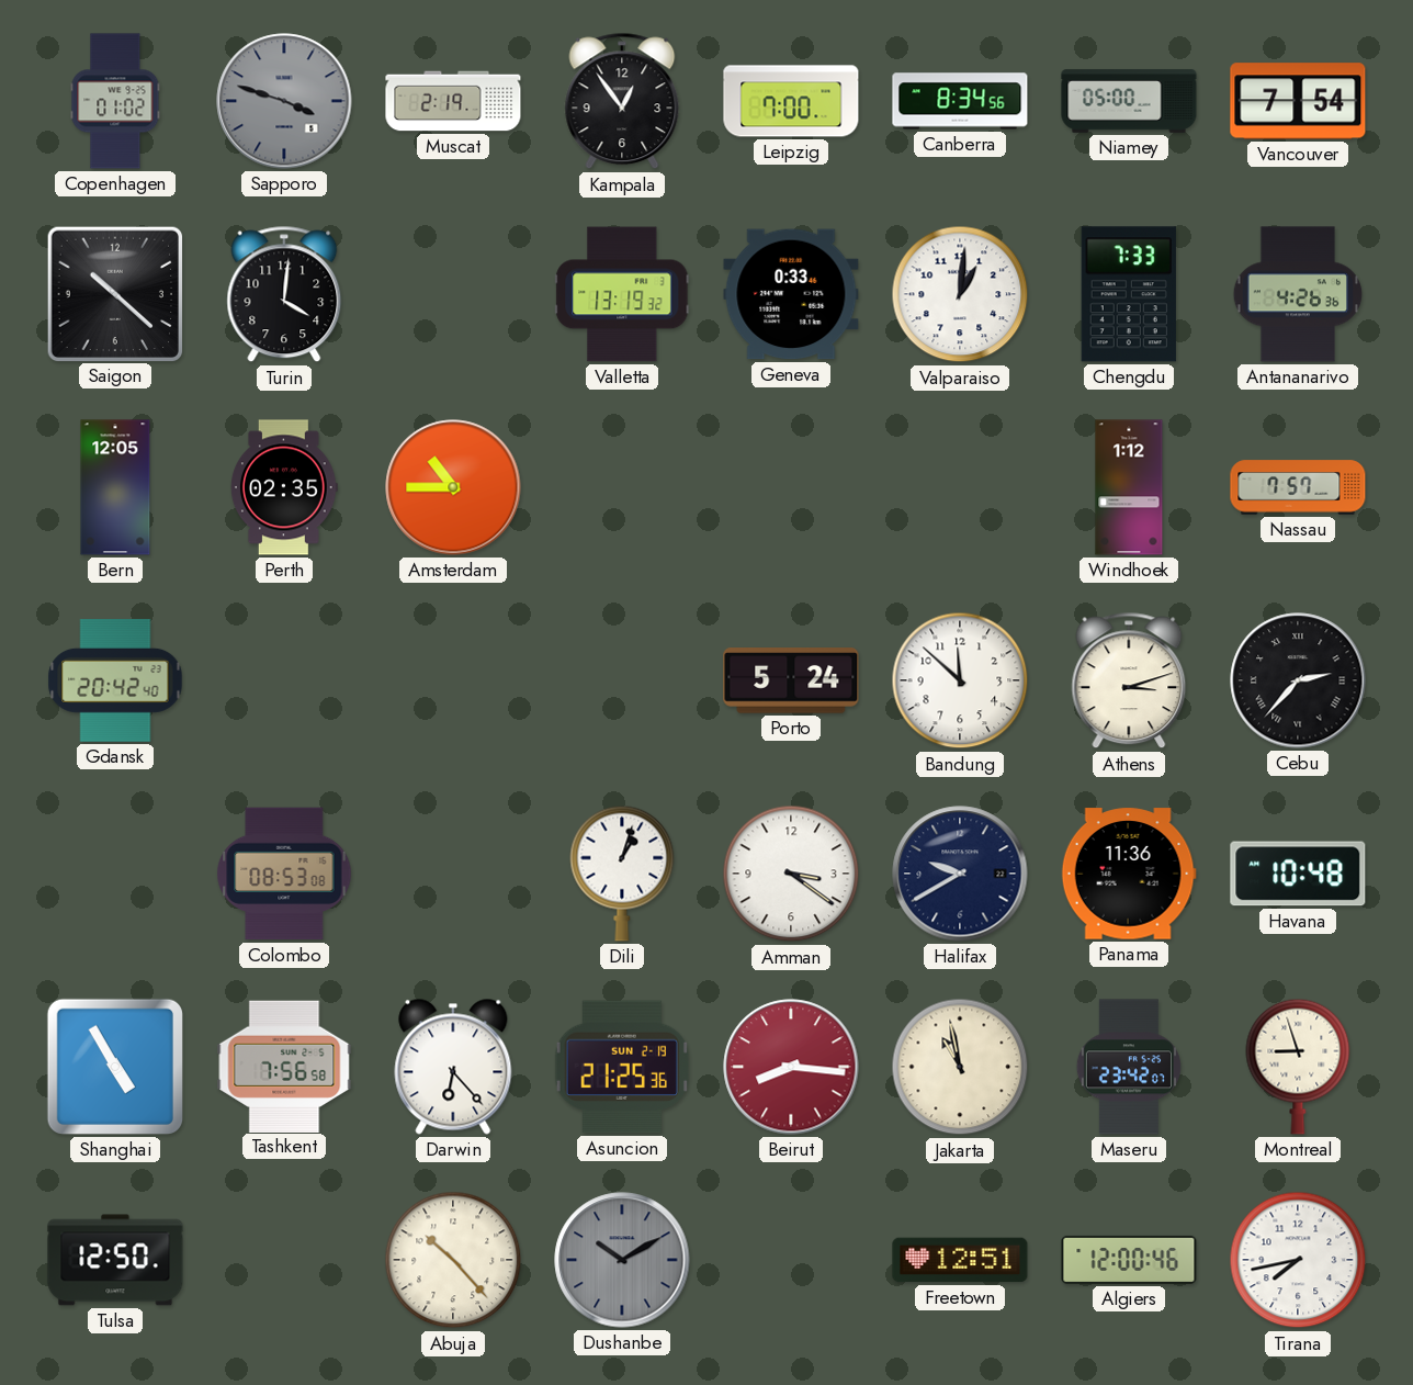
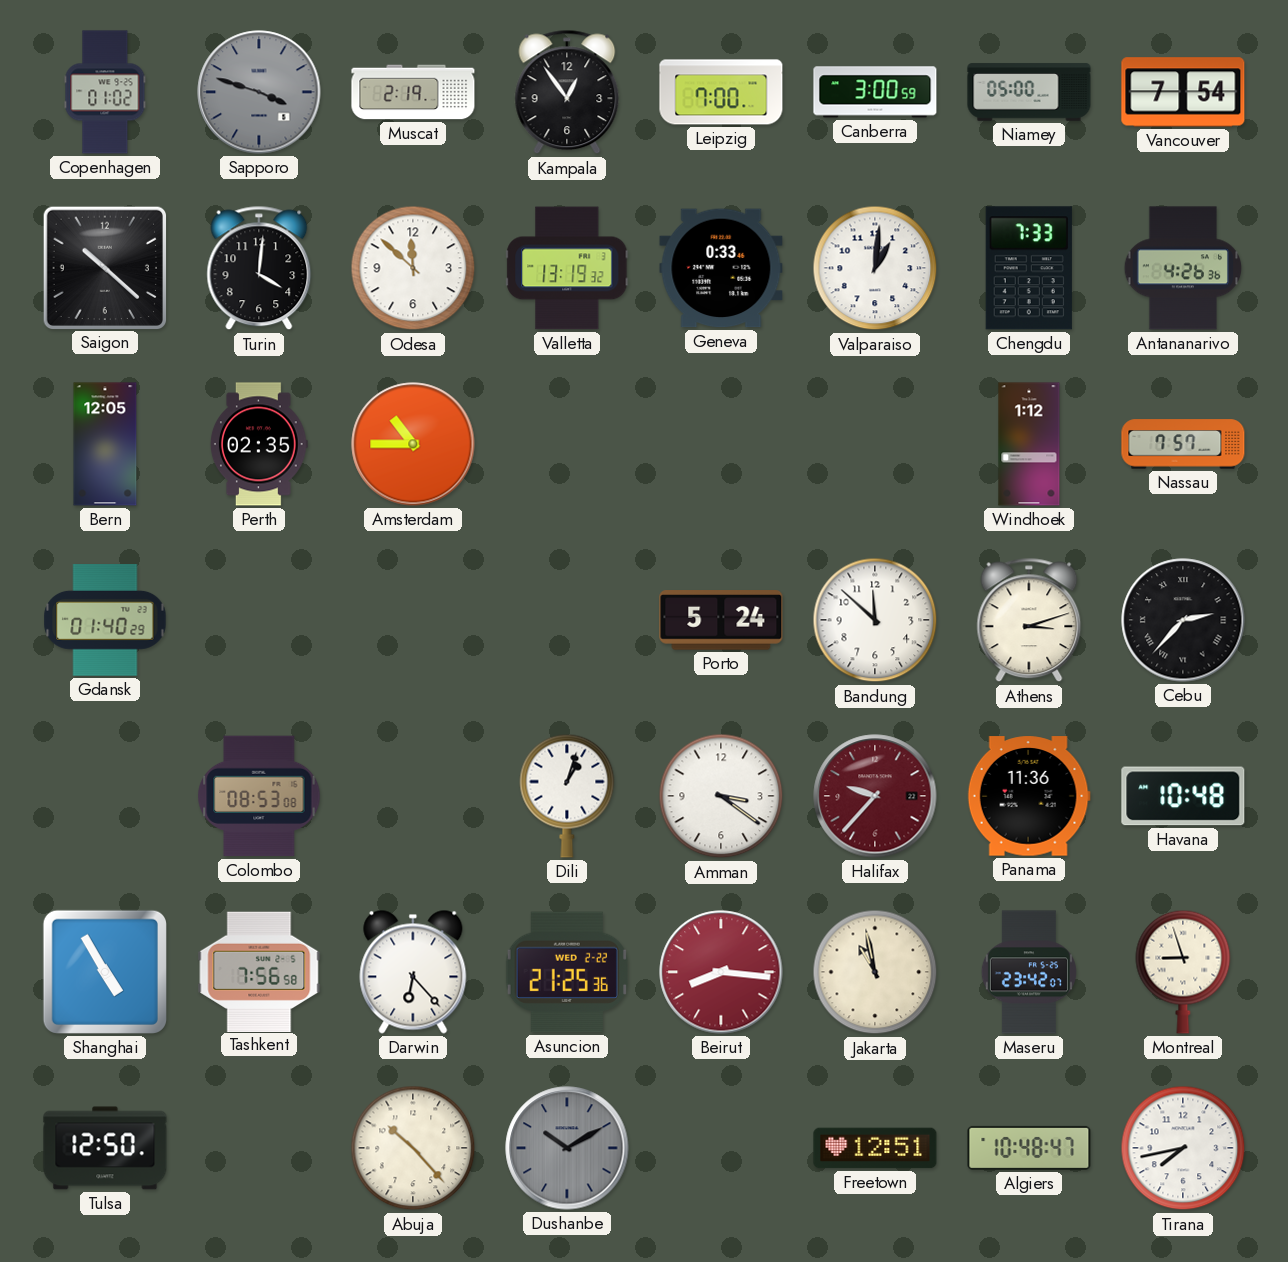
Canberra: 8:34 -> 3:00
Odesa: none -> 11:52
Gdansk: 20:42 -> 01:40
Halifax: 9:40 -> 9:37
Halifax dial: navy -> burgundy
Asuncion date: SUN 2-19 -> WED 2-22
Algiers: 12:00 -> 10:48
